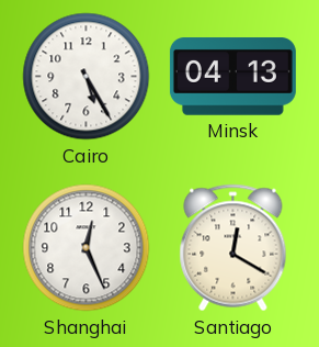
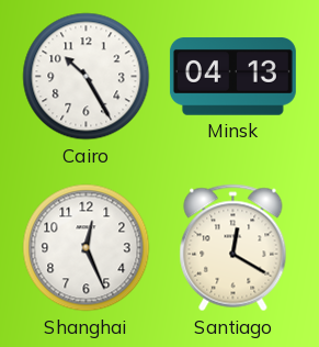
Cairo: 5:25 -> 10:25
